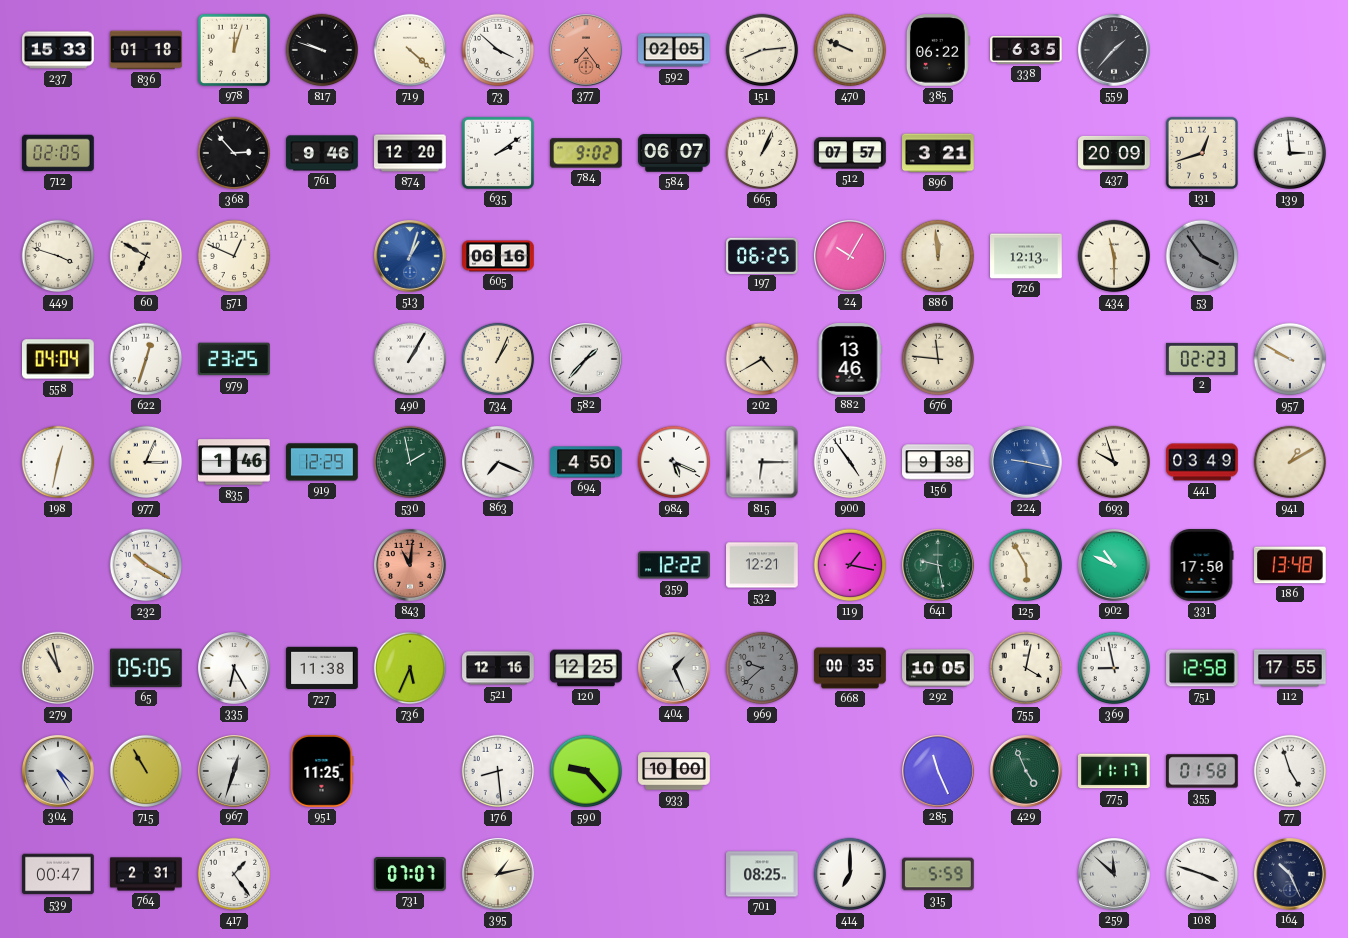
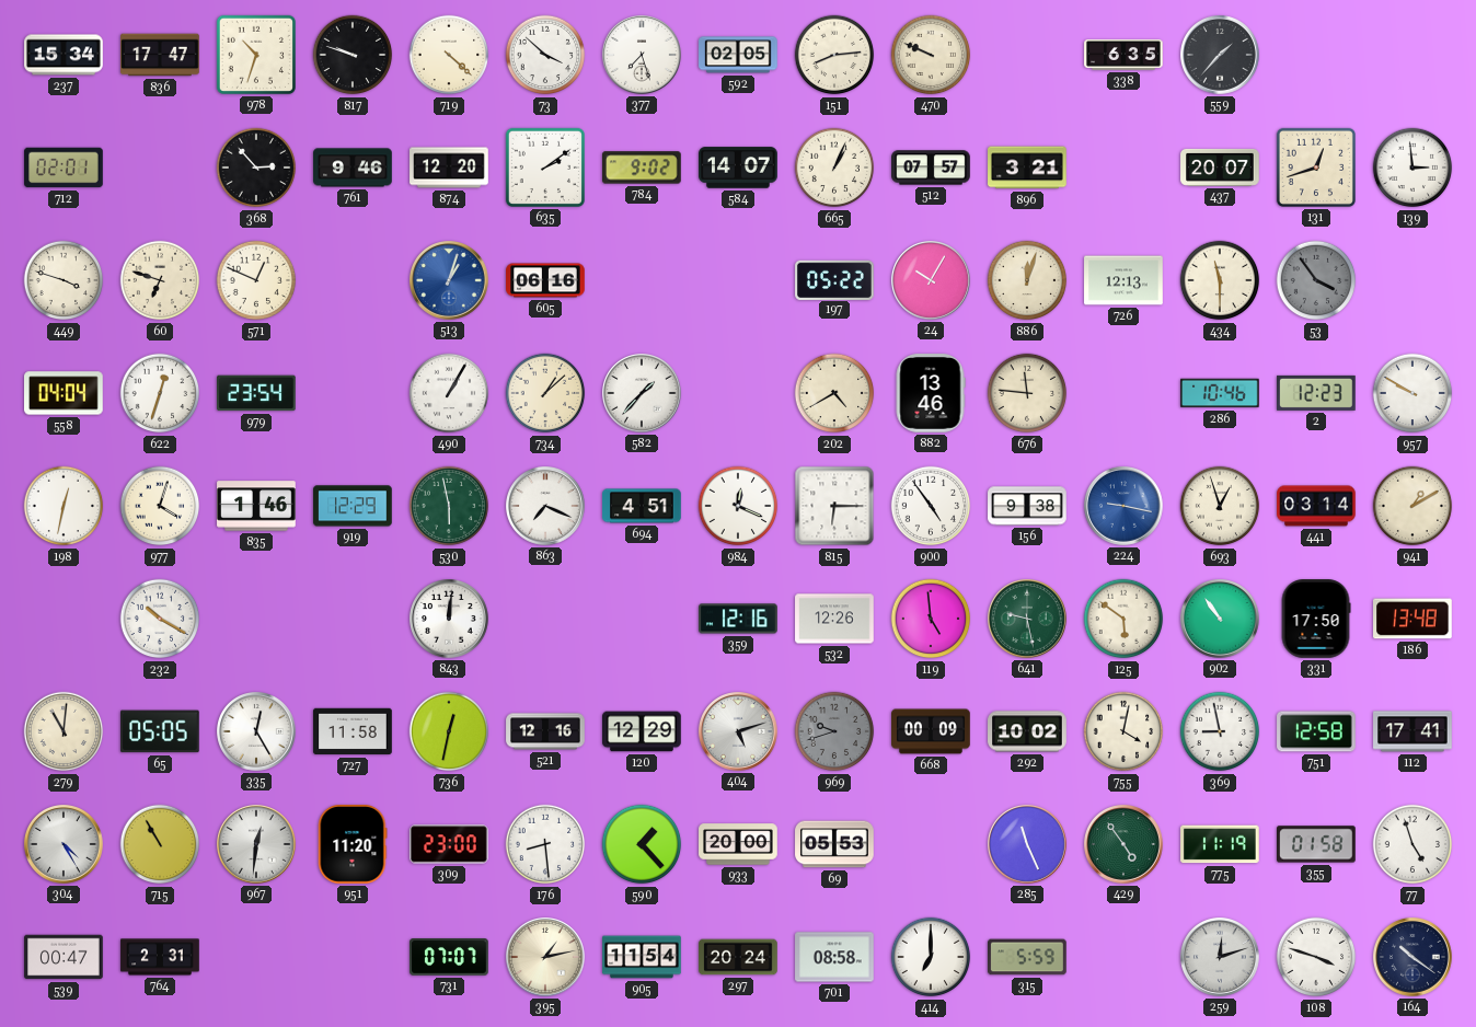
237: 15:33 -> 15:34
836: 01:18 -> 17:47
978: 12:03 -> 10:33
377: 7:24 -> 7:27
377 dial: salmon -> white
385: 06:22 -> none
712: 02:05 -> 02:01
584: 06:07 -> 14:07
437: 20:09 -> 20:07
60: 6:50 -> 6:48
197: 06:25 -> 05:22
886: 11:59 -> 12:03
979: 23:25 -> 23:54
734: 1:04 -> 1:08
286: none -> 10:46
2: 02:23 -> 12:23
977: 3:04 -> 4:03
530: 1:58 -> 5:58
694: 4:50 -> 4:51
984: 5:19 -> 12:19
693: 9:57 -> 12:57
441: 03:49 -> 03:14
843: 11:01 -> 12:01
843 dial: salmon -> white
359: 12:22 -> 12:16
532: 12:21 -> 12:26
119: 1:17 -> 4:59
125: 5:55 -> 5:51
902: 10:49 -> 10:54
279: 10:58 -> 11:01
335: 6:25 -> 12:25
727: 11:38 -> 11:58
736: 5:34 -> 12:32
120: 12:25 -> 12:29
404: 1:26 -> 5:12
969: 9:38 -> 9:42
668: 00:35 -> 00:09
292: 10:05 -> 10:02
112: 17:55 -> 17:41
967: 12:33 -> 12:31
951: 11:25 -> 11:20
309: none -> 23:00
590: 9:23 -> 1:23
933: 10:00 -> 20:00
69: none -> 05:53
429: 4:56 -> 4:54
775: 11:17 -> 11:19
417: 1:24 -> none
905: none -> 11:54
297: none -> 20:24
701: 08:25 -> 08:58
259: 11:52 -> 12:12
164: 10:26 -> 10:21
